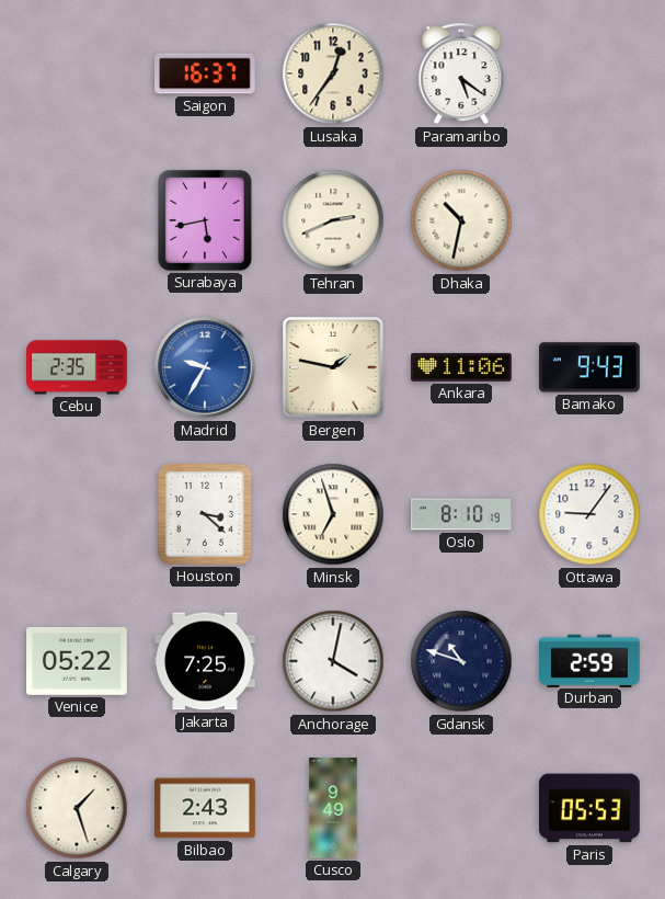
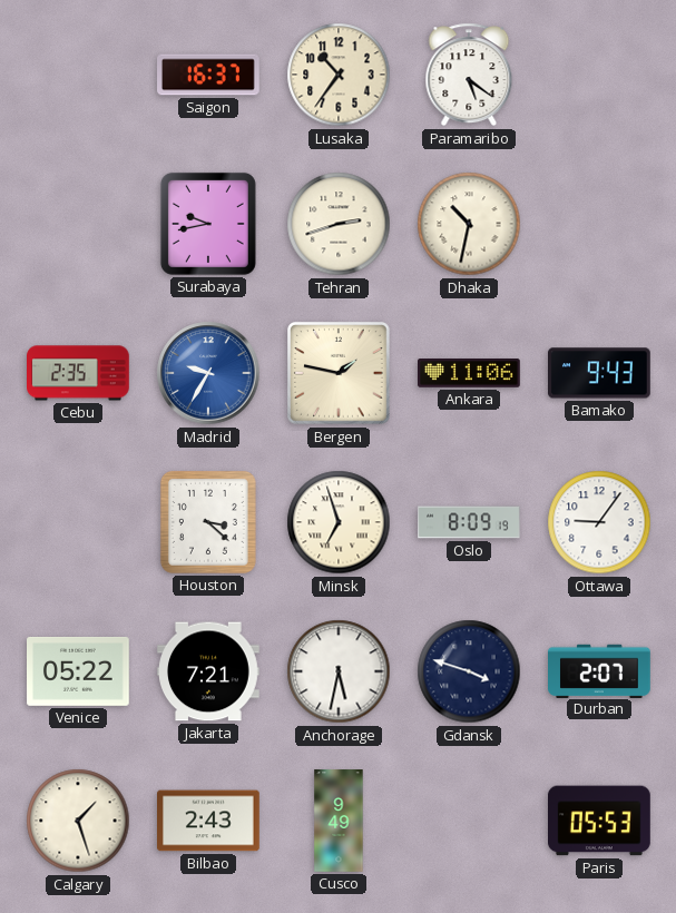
Lusaka: 12:36 -> 10:36
Surabaya: 5:43 -> 9:43
Tehran: 2:41 -> 2:42
Oslo: 8:10 -> 8:09
Jakarta: 7:25 -> 7:21
Anchorage: 4:02 -> 5:32
Gdansk: 10:48 -> 3:48
Durban: 2:59 -> 2:07
